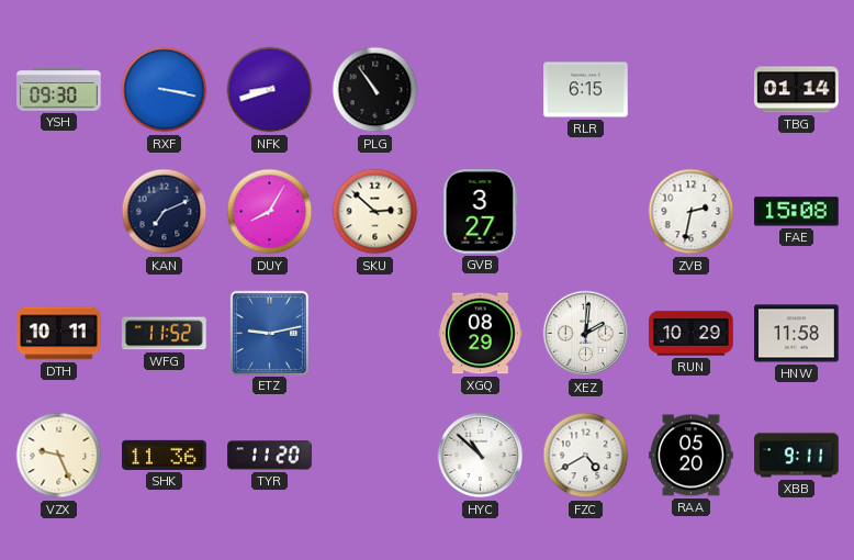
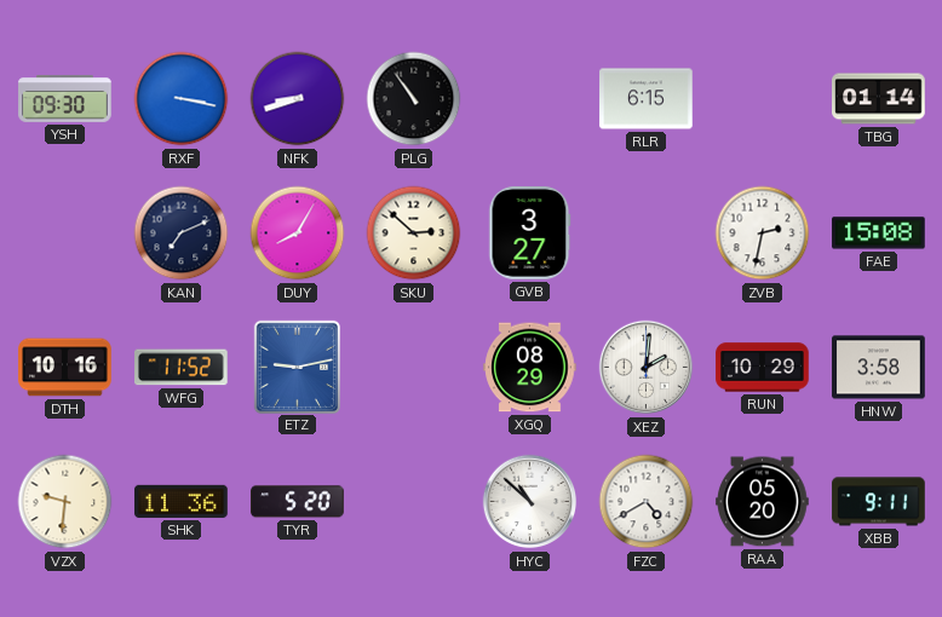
DTH: 10:11 -> 10:16
HNW: 11:58 -> 3:58
VZX: 9:26 -> 9:31
TYR: 11:20 -> 5:20
